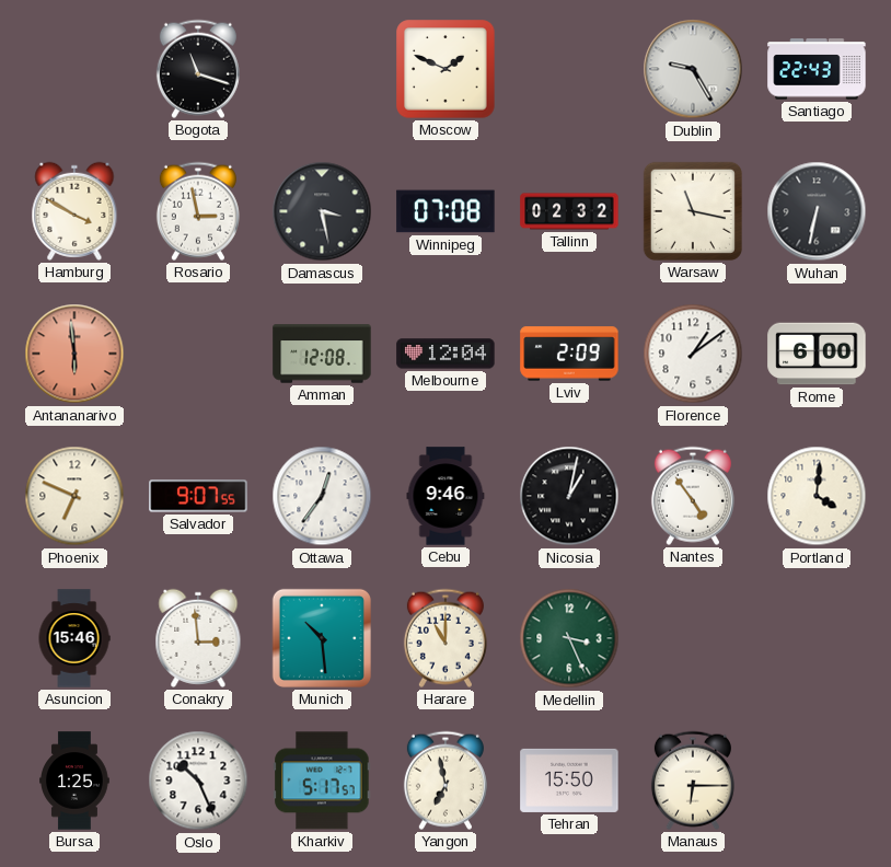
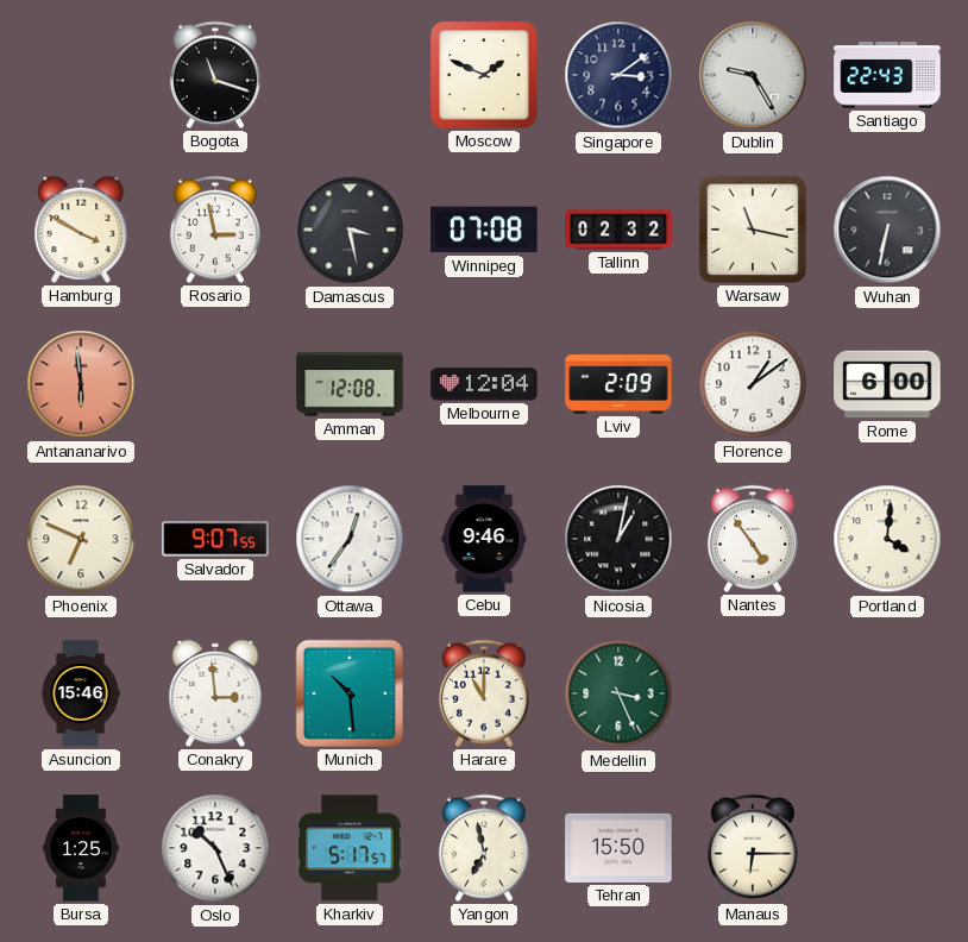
Singapore: none -> 3:09
